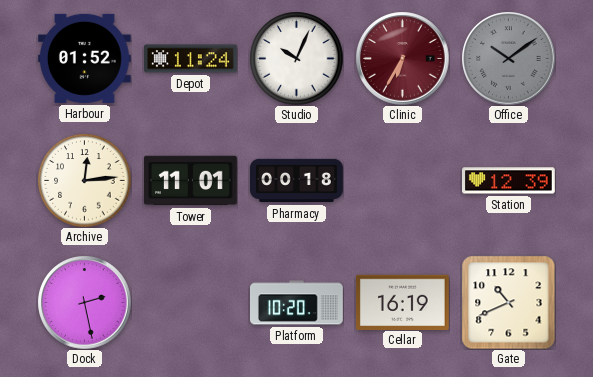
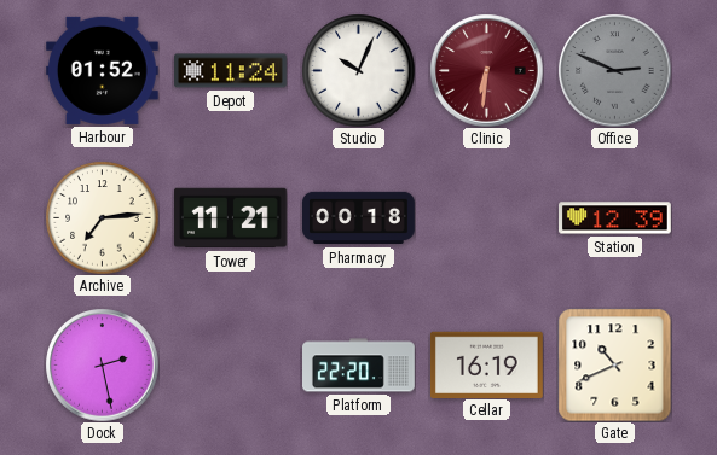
Clinic: 6:35 -> 6:31
Office: 10:09 -> 2:49
Archive: 12:14 -> 7:14
Tower: 11:01 -> 11:21
Platform: 10:20 -> 22:20
